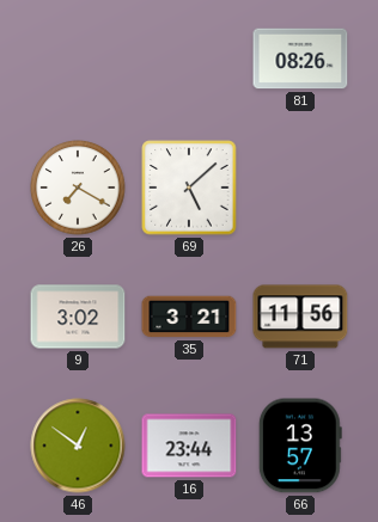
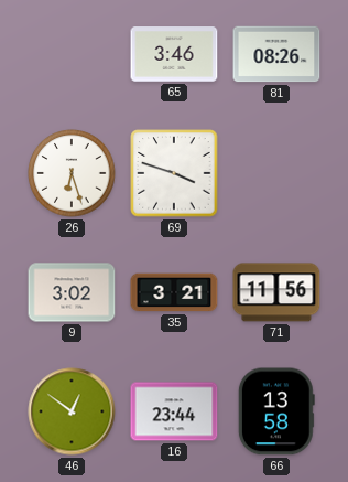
65: none -> 3:46
26: 7:20 -> 6:27
69: 5:08 -> 3:48
66: 13:57 -> 13:58
